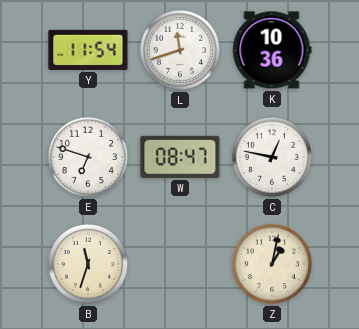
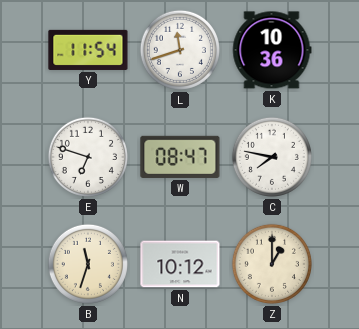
C: 12:47 -> 7:47
N: none -> 10:12
Z: 1:02 -> 1:00
